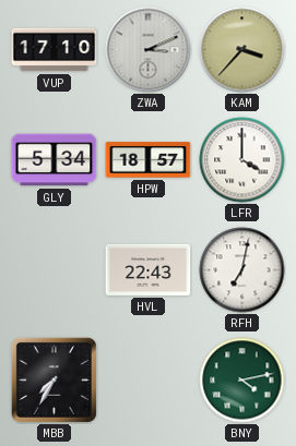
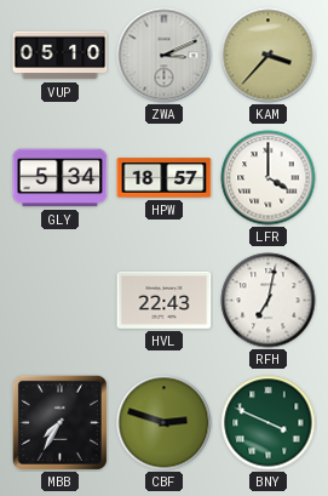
VUP: 17:10 -> 05:10
CBF: none -> 2:48
BNY: 4:13 -> 3:49
